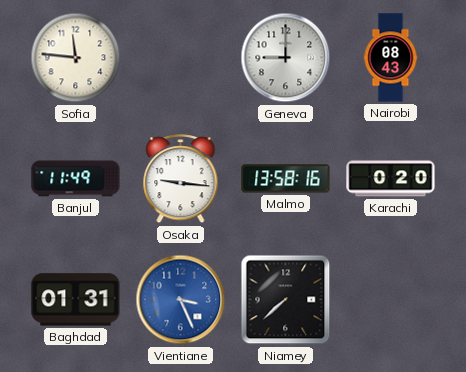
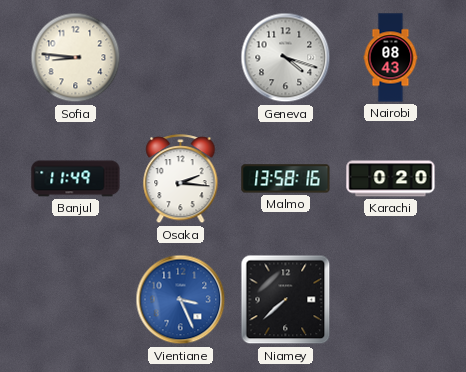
Sofia: 11:46 -> 8:46
Geneva: 9:00 -> 4:18
Osaka: 9:16 -> 2:16
Baghdad: 01:31 -> none
